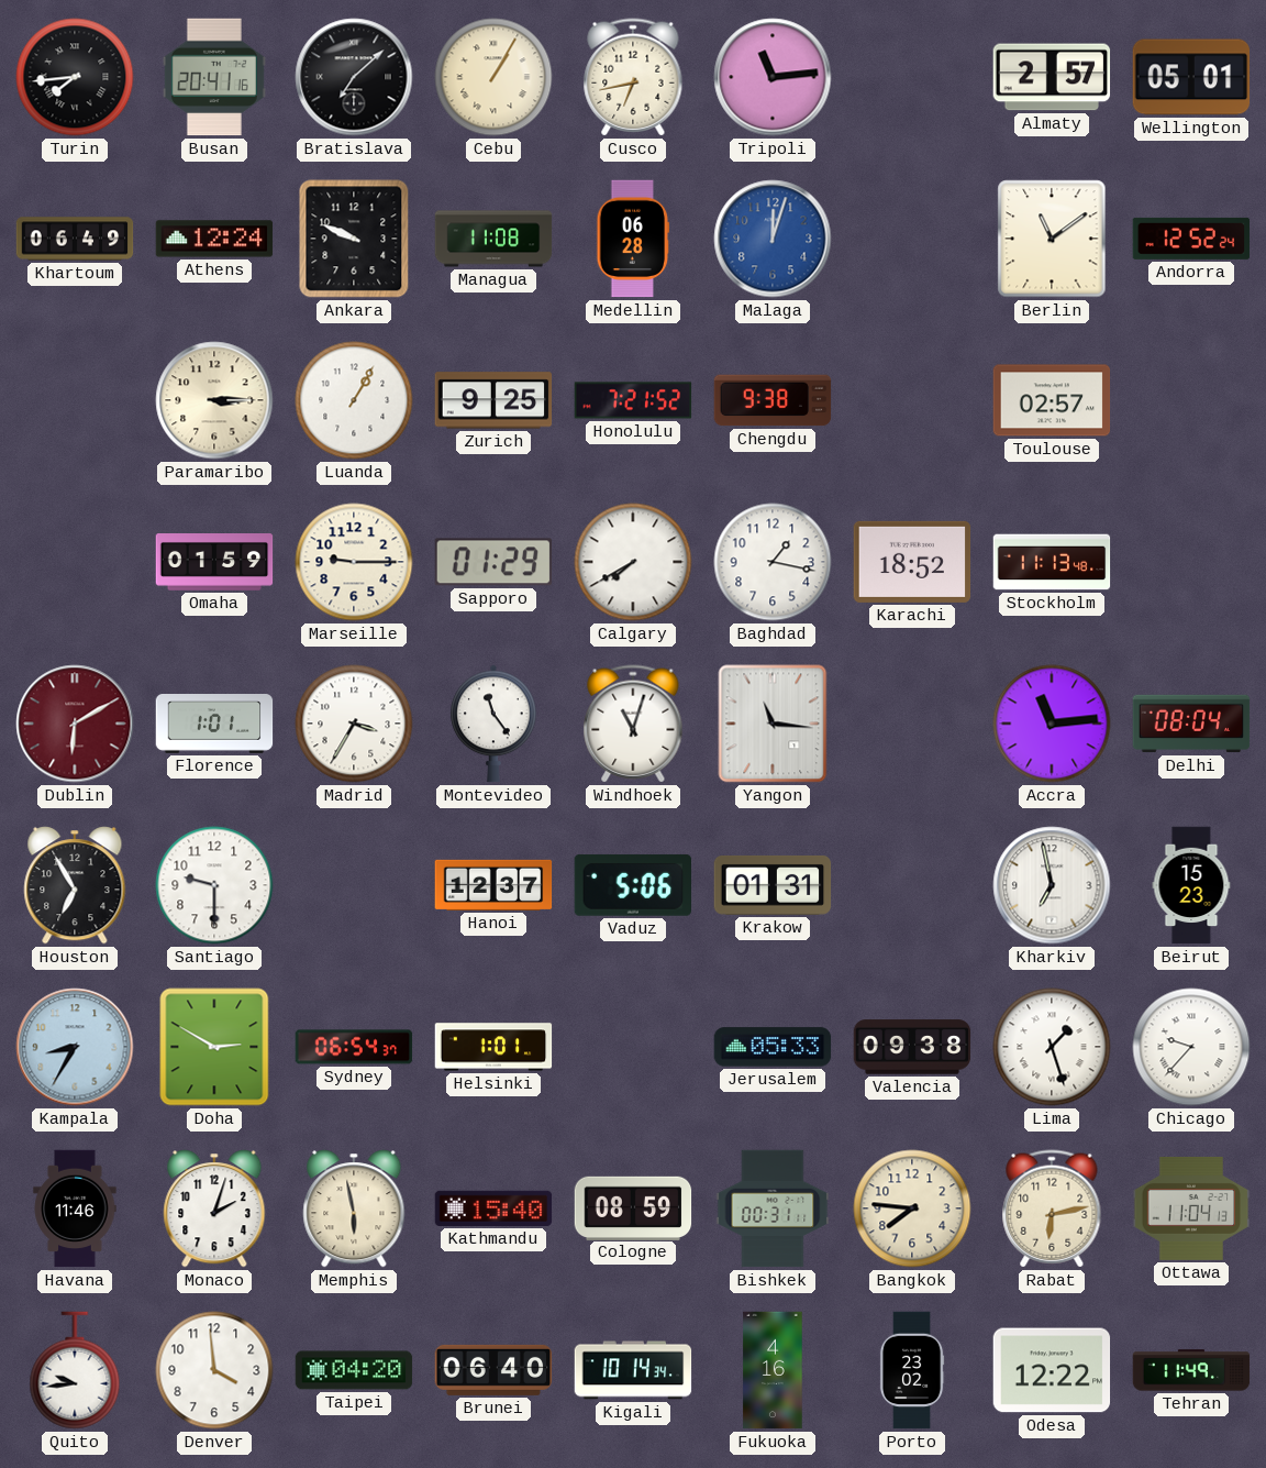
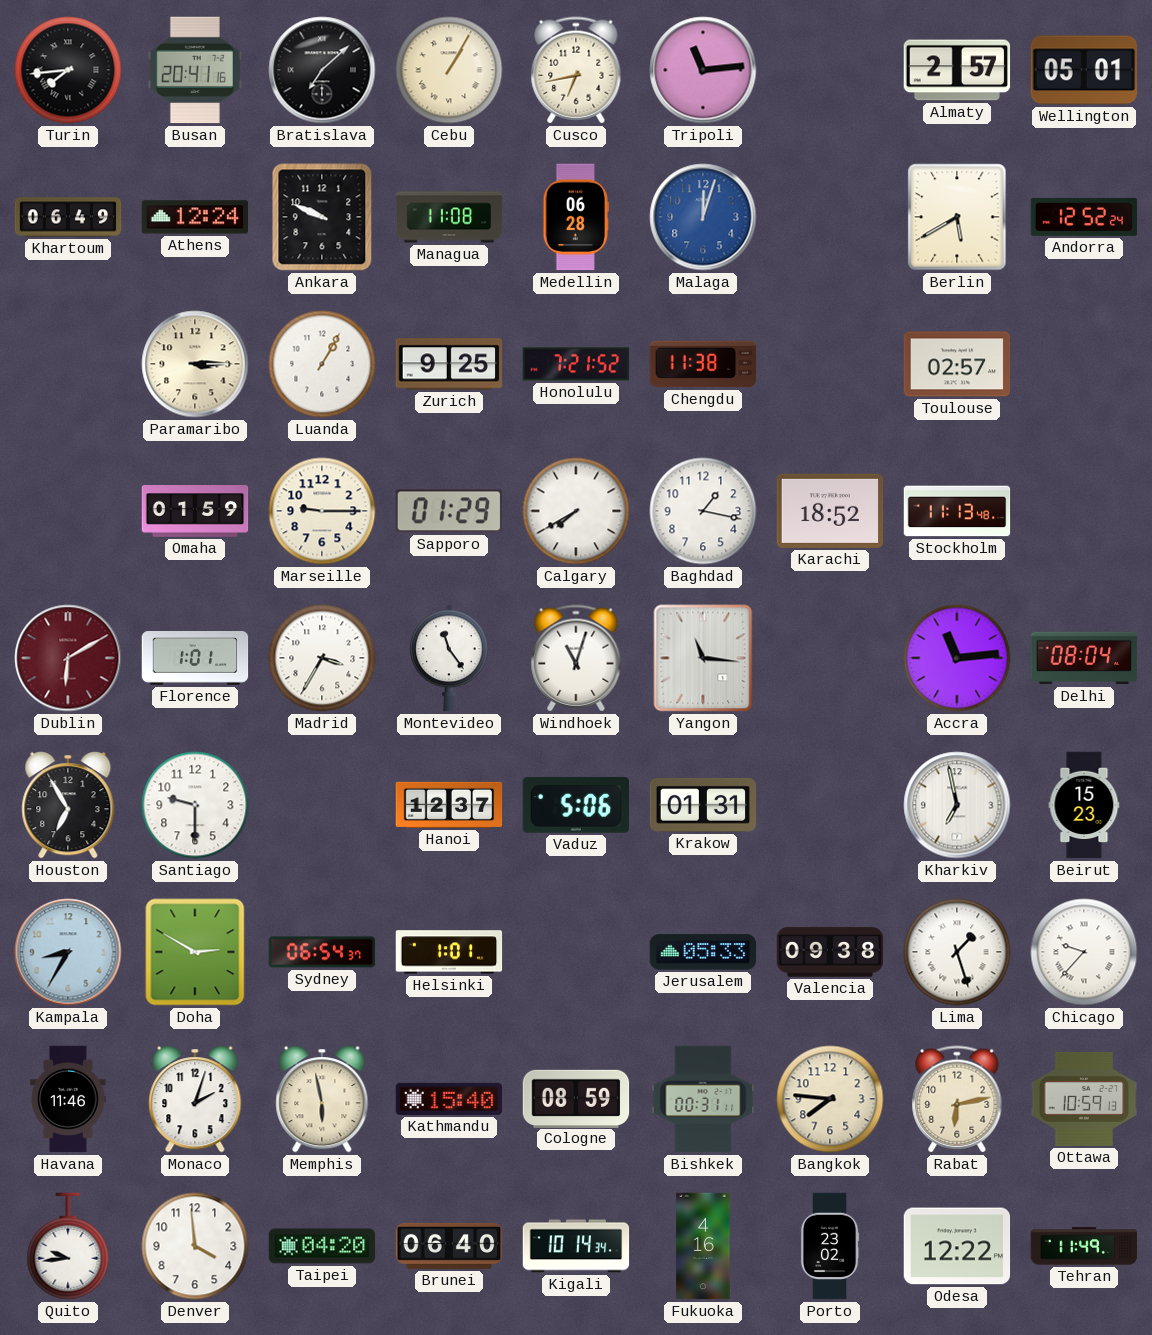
Berlin: 11:09 -> 5:40
Chengdu: 9:38 -> 11:38
Ottawa: 11:04 -> 10:59
